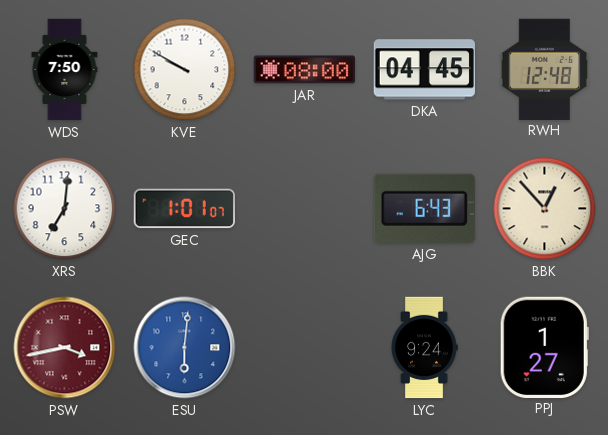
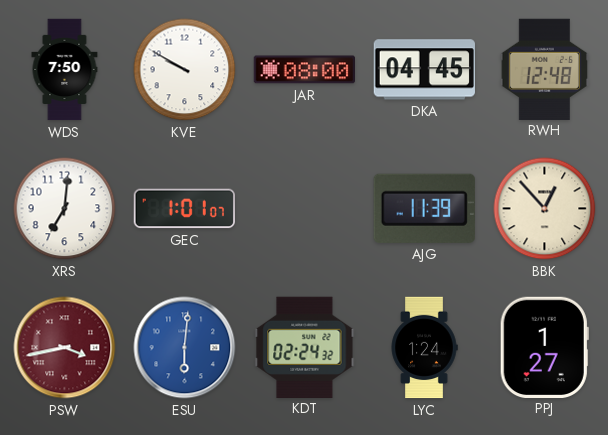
AJG: 6:43 -> 11:39
KDT: none -> 02:24
LYC: 9:24 -> 1:24
